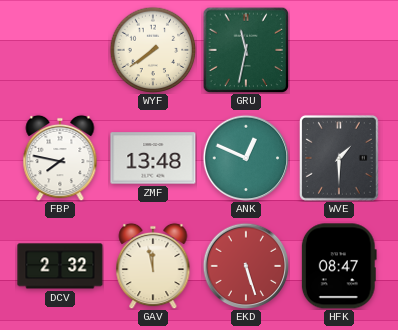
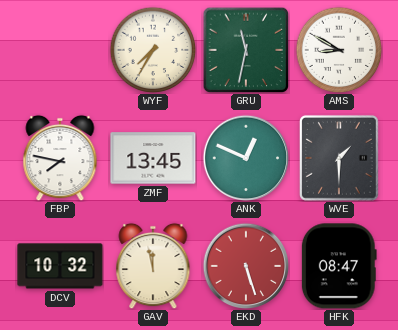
WYF: 7:39 -> 7:35
AMS: none -> 8:50
ZMF: 13:48 -> 13:45
DCV: 2:32 -> 10:32
